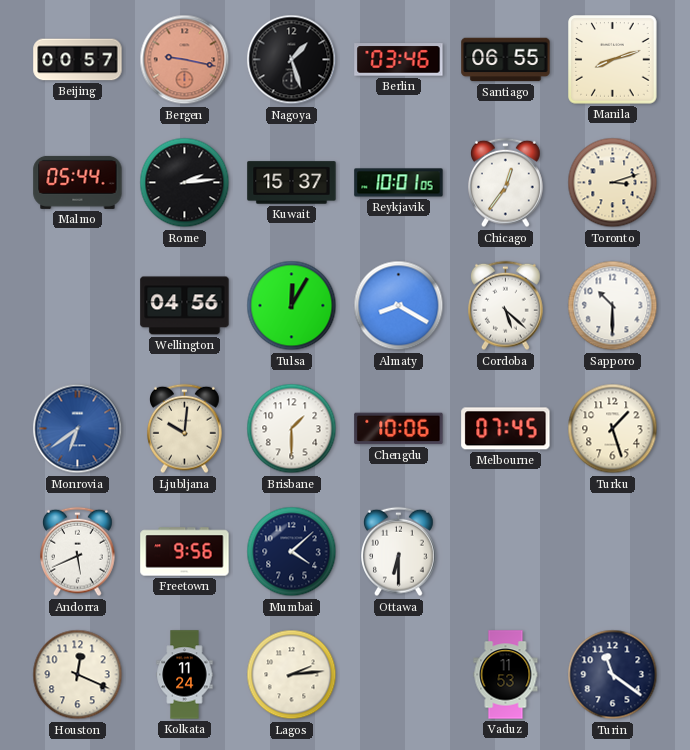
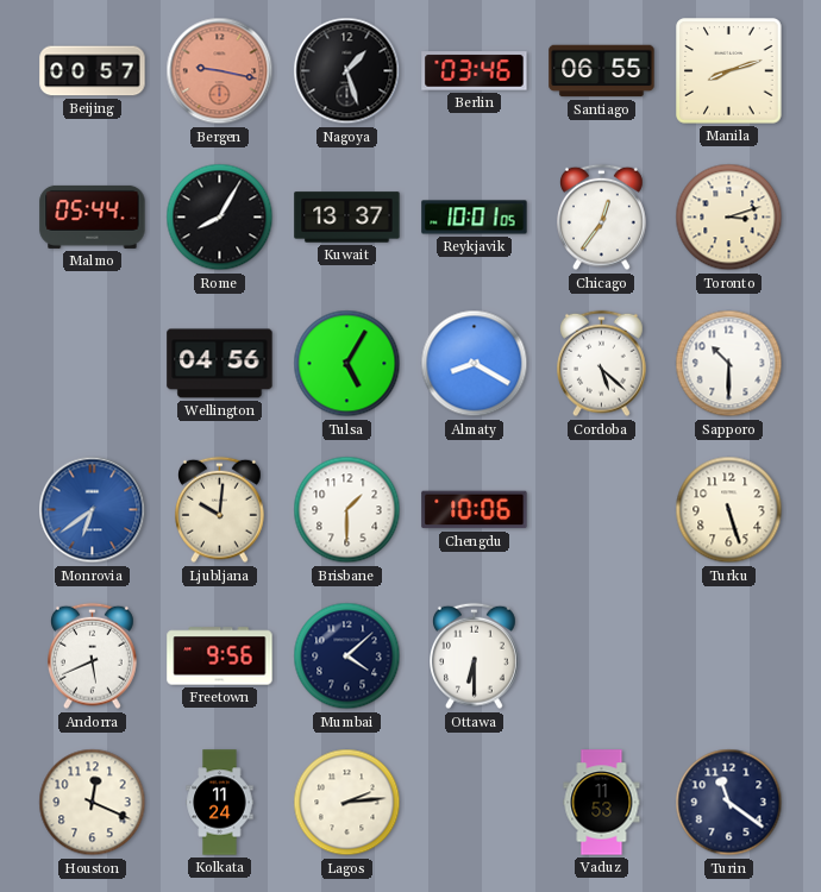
Rome: 2:14 -> 8:05
Kuwait: 15:37 -> 13:37
Tulsa: 12:05 -> 5:05
Melbourne: 07:45 -> none
Turku: 1:27 -> 5:27
